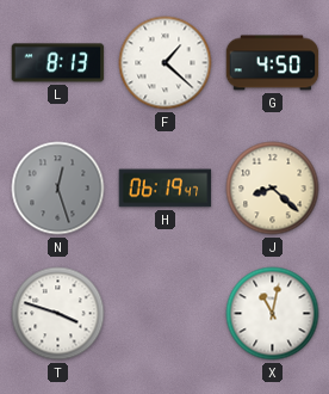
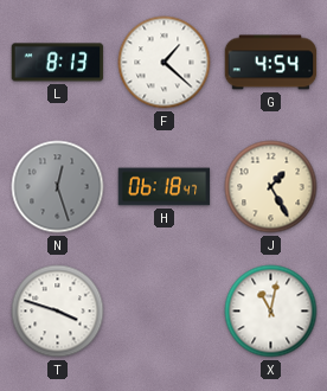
G: 4:50 -> 4:54
H: 06:19 -> 06:18
J: 8:22 -> 1:25
